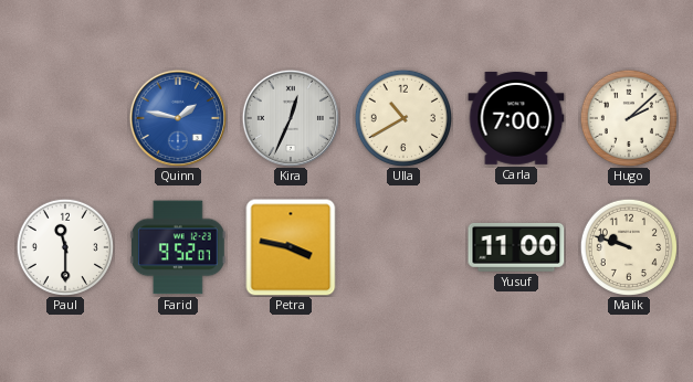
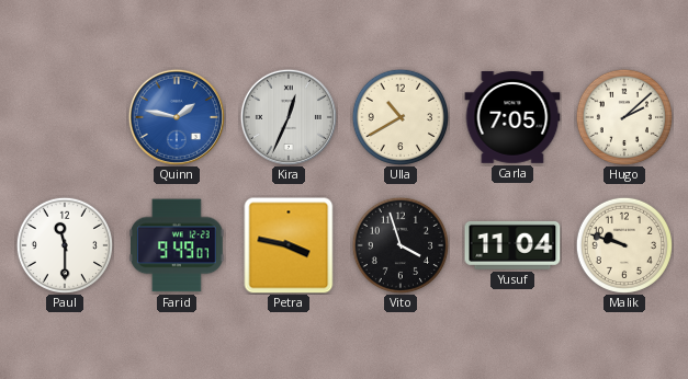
Carla: 7:00 -> 7:05
Farid: 9:52 -> 9:49
Vito: none -> 3:57
Yusuf: 11:00 -> 11:04
